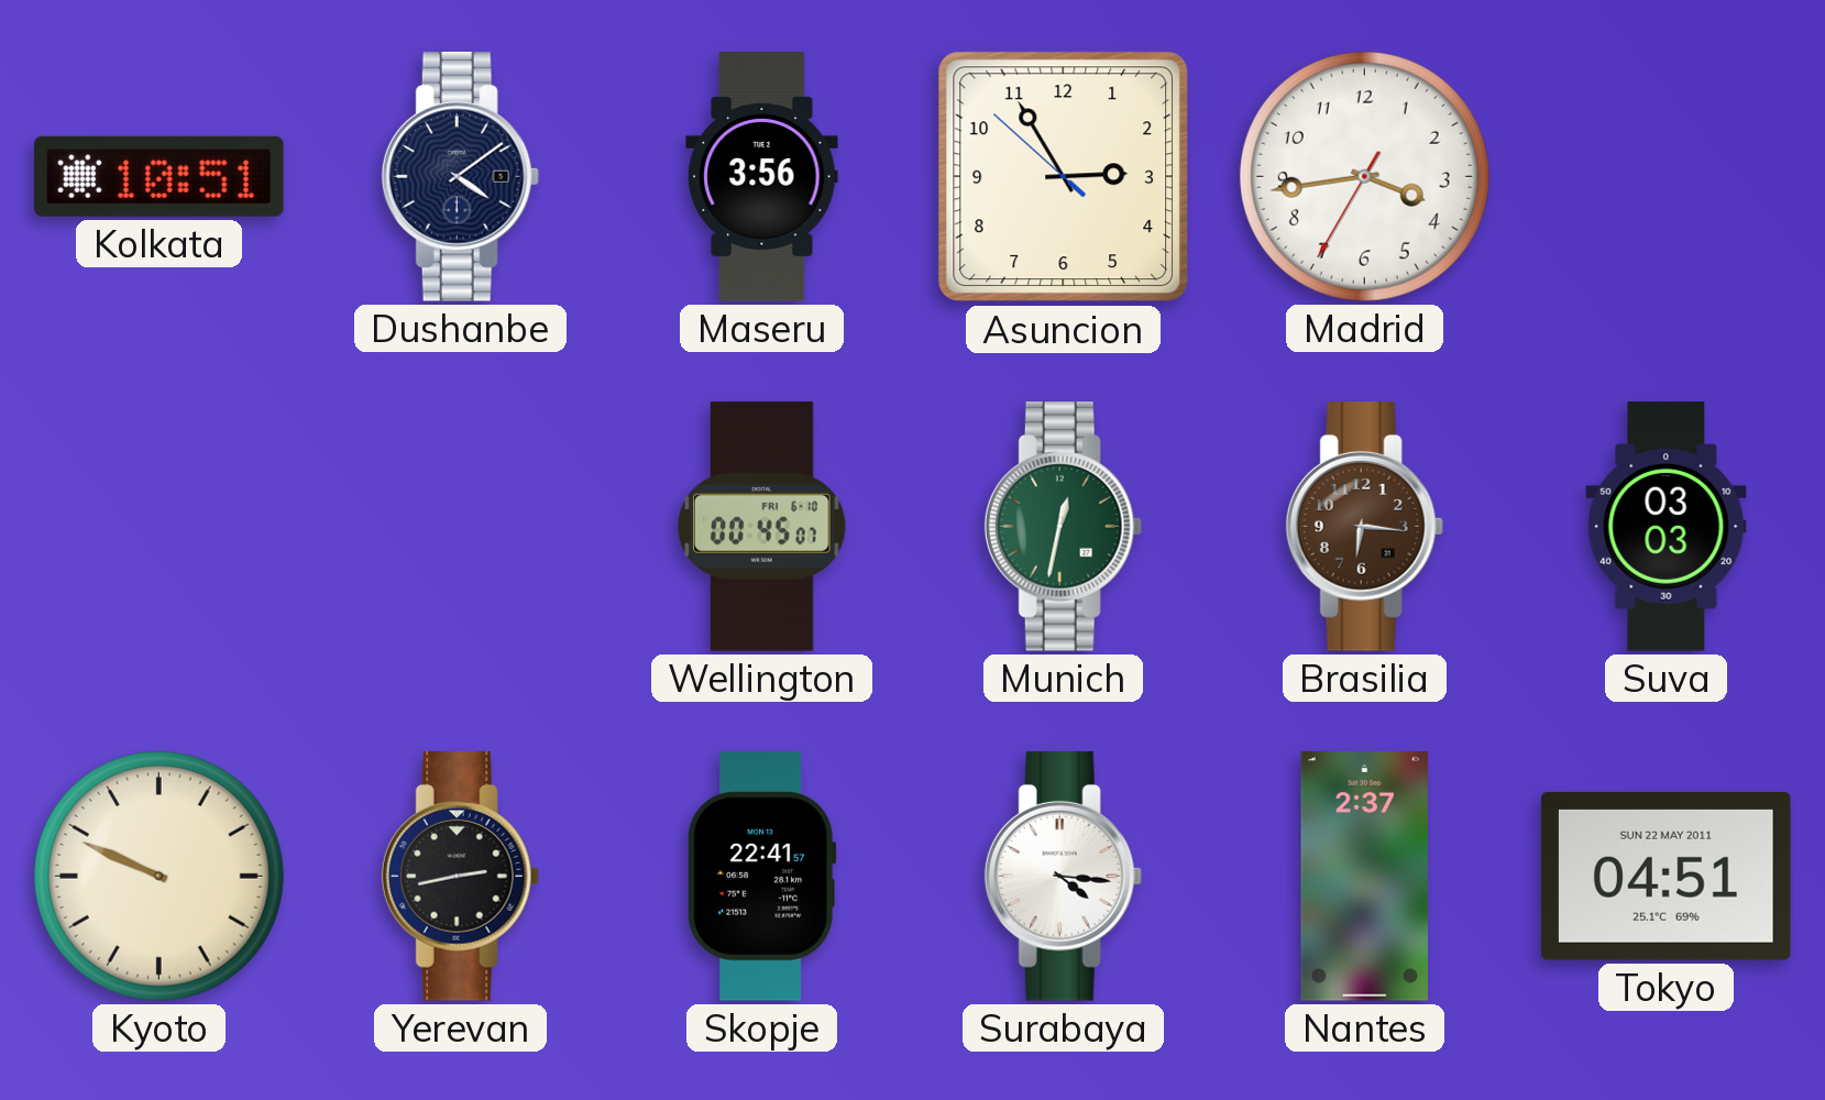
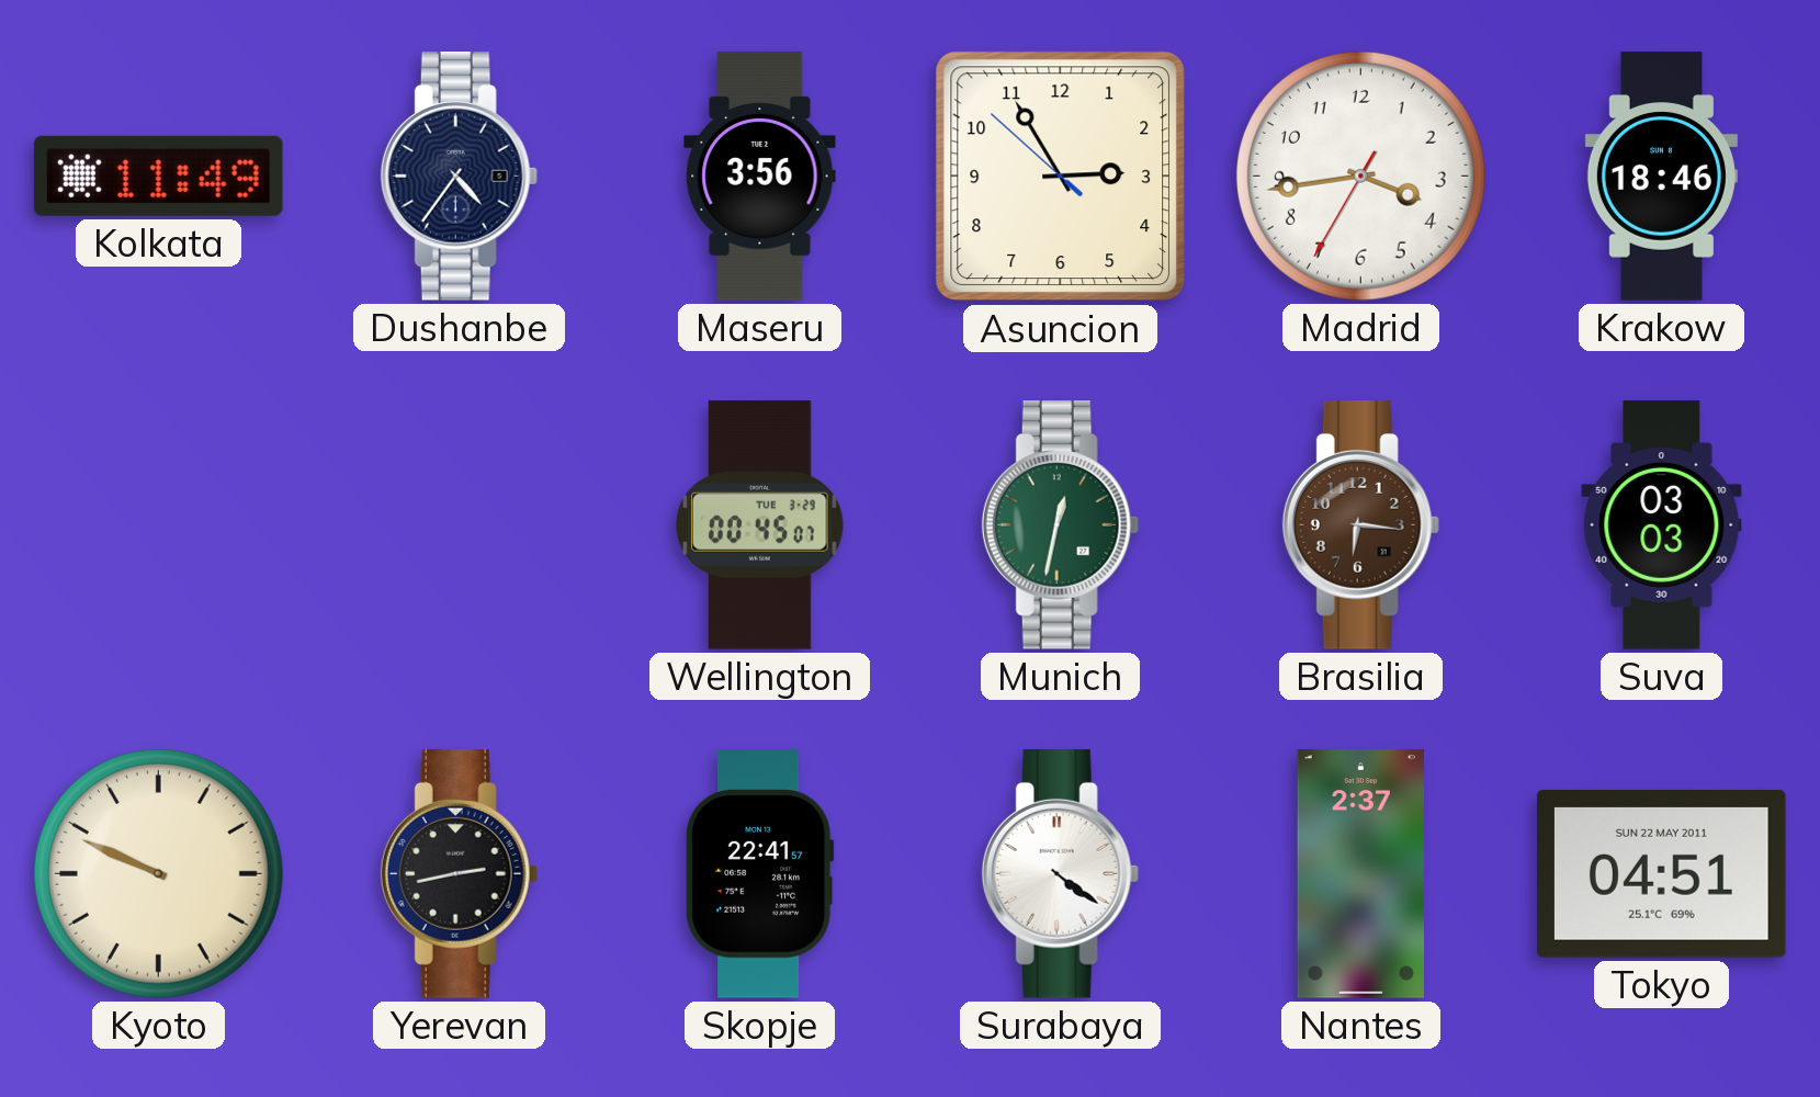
Kolkata: 10:51 -> 11:49
Dushanbe: 4:09 -> 4:36
Krakow: none -> 18:46
Wellington date: FRI 6-10 -> TUE 3-29
Surabaya: 4:16 -> 4:21
